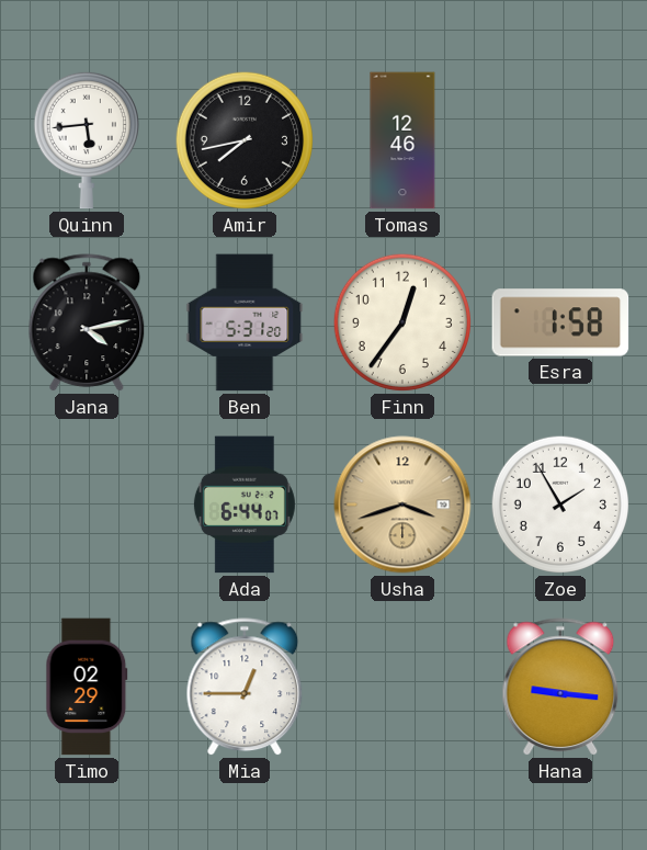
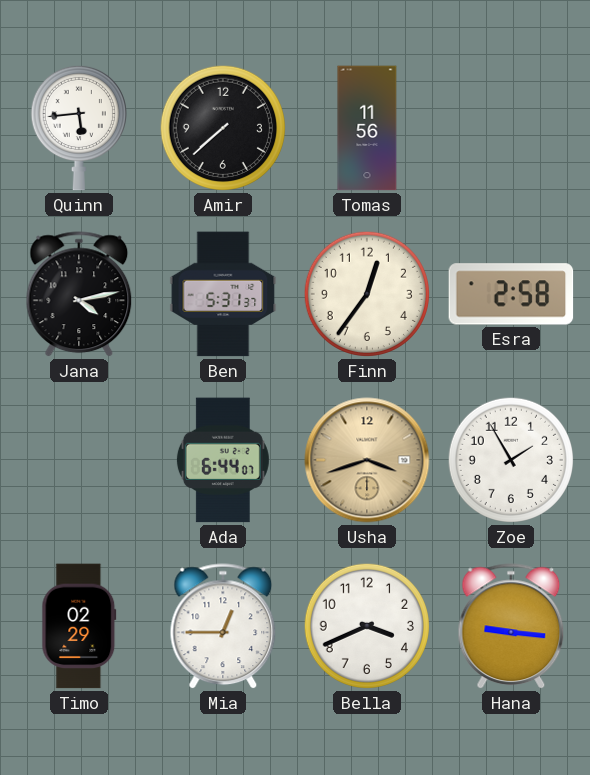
Amir: 7:43 -> 7:38
Tomas: 12:46 -> 11:56
Ben: 5:31:20 -> 5:31:37
Esra: 1:58 -> 2:58
Bella: none -> 3:41
